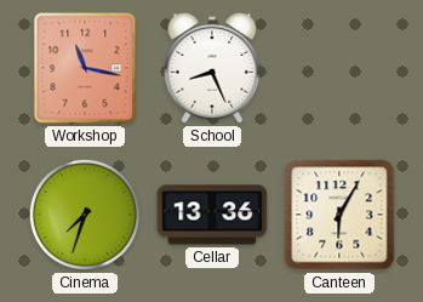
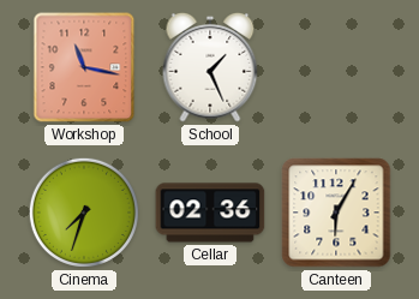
School: 8:26 -> 1:26
Cellar: 13:36 -> 02:36
